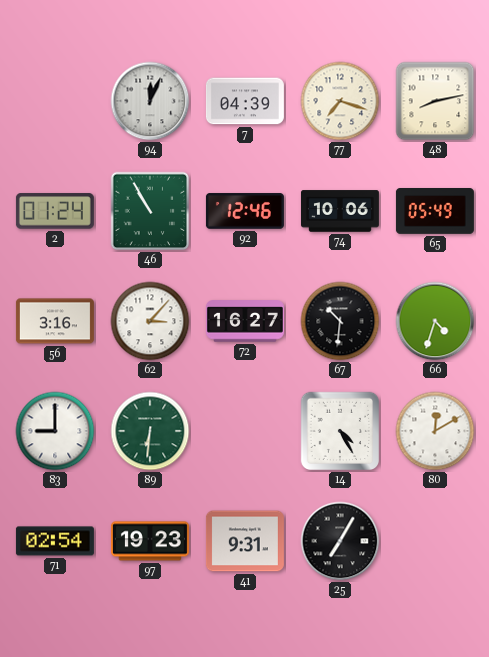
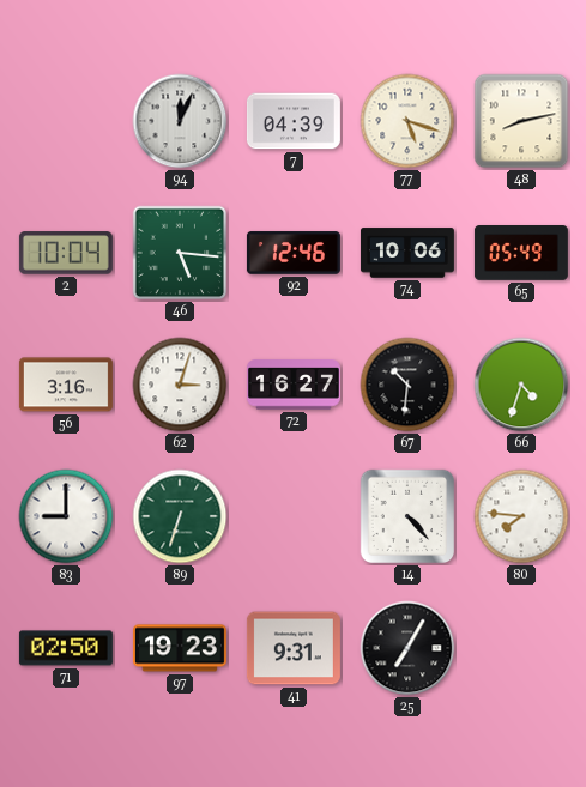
77: 7:18 -> 5:18
2: 01:24 -> 10:04
46: 10:55 -> 5:16
62: 3:07 -> 3:03
89: 6:31 -> 6:33
14: 4:25 -> 4:23
80: 12:10 -> 7:46
71: 02:54 -> 02:50
